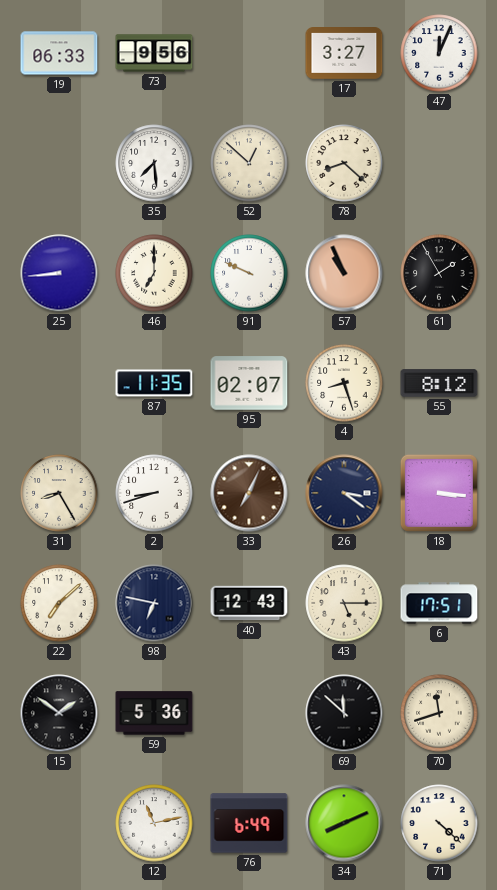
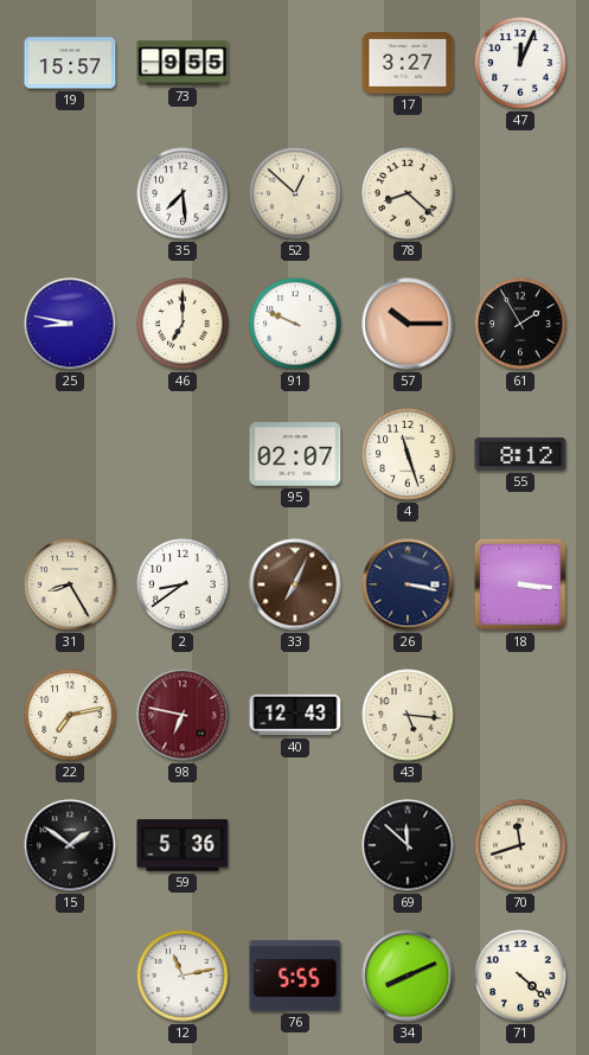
19: 06:33 -> 15:57
73: 9:56 -> 9:55
25: 8:44 -> 8:47
57: 10:56 -> 10:15
87: 11:35 -> none
4: 8:27 -> 11:27
2: 8:42 -> 8:39
26: 3:21 -> 3:17
22: 7:08 -> 7:13
98 dial: navy -> burgundy
43: 5:15 -> 5:16
6: 17:51 -> none
76: 6:49 -> 5:55
